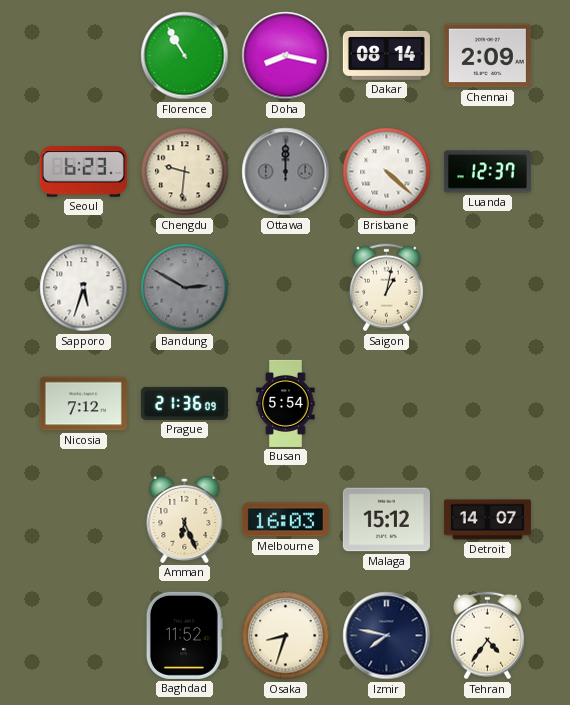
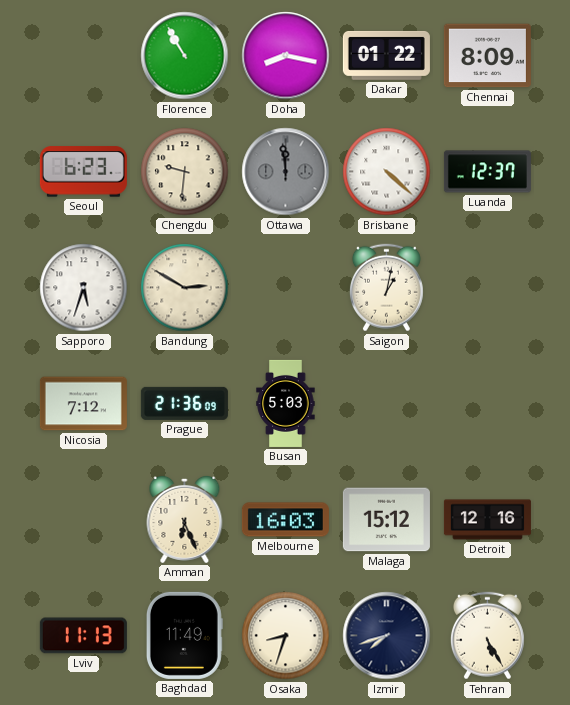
Dakar: 08:14 -> 01:22
Chennai: 2:09 -> 8:09
Ottawa: 12:00 -> 11:59
Bandung dial: grey -> cream
Busan: 5:54 -> 5:03
Detroit: 14:07 -> 12:16
Lviv: none -> 11:13
Baghdad: 11:52 -> 11:49
Izmir: 7:47 -> 7:42
Tehran: 4:36 -> 5:25
